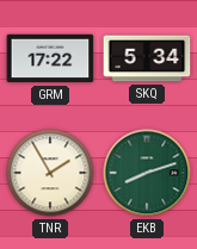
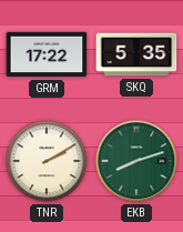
SKQ: 5:34 -> 5:35
TNR: 1:55 -> 2:10
